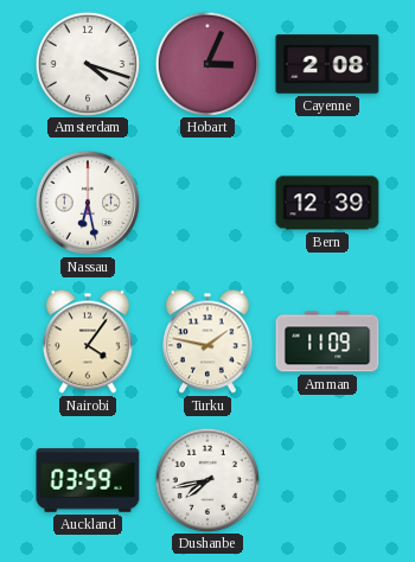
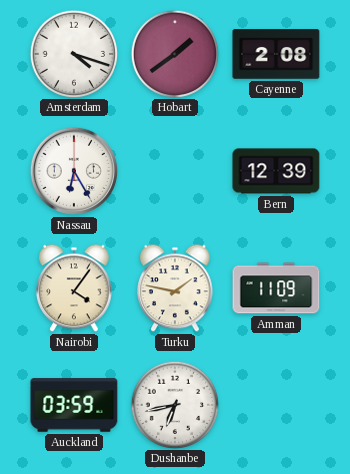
Hobart: 3:04 -> 1:39
Nassau: 6:28 -> 6:25
Dushanbe: 7:43 -> 6:43
